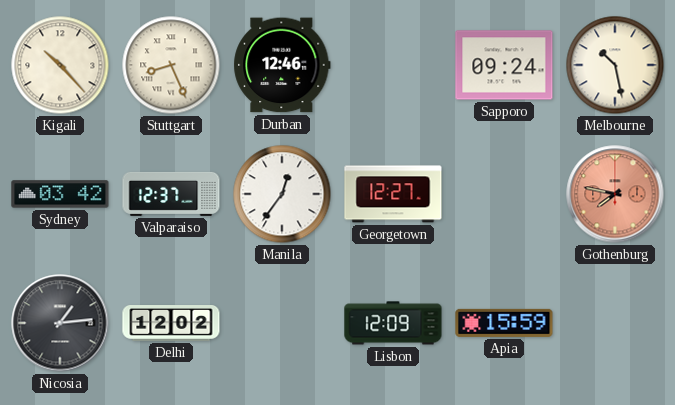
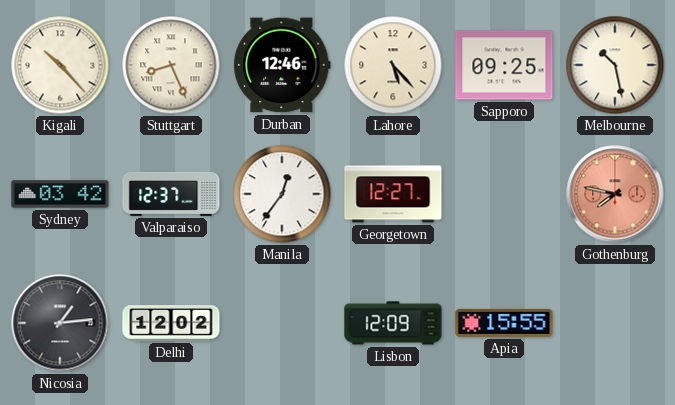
Lahore: none -> 5:23
Sapporo: 09:24 -> 09:25
Apia: 15:59 -> 15:55
